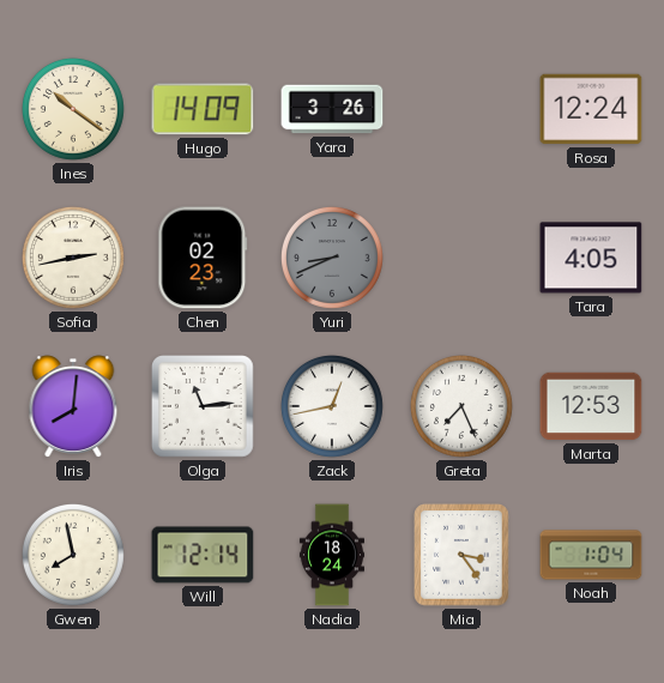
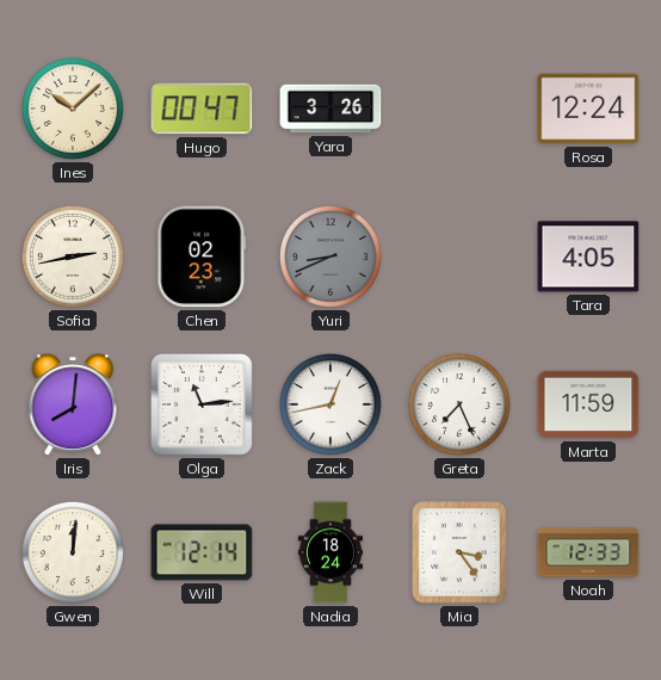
Ines: 10:21 -> 10:08
Hugo: 14:09 -> 00:47
Marta: 12:53 -> 11:59
Gwen: 7:58 -> 12:01
Noah: 1:04 -> 12:33
